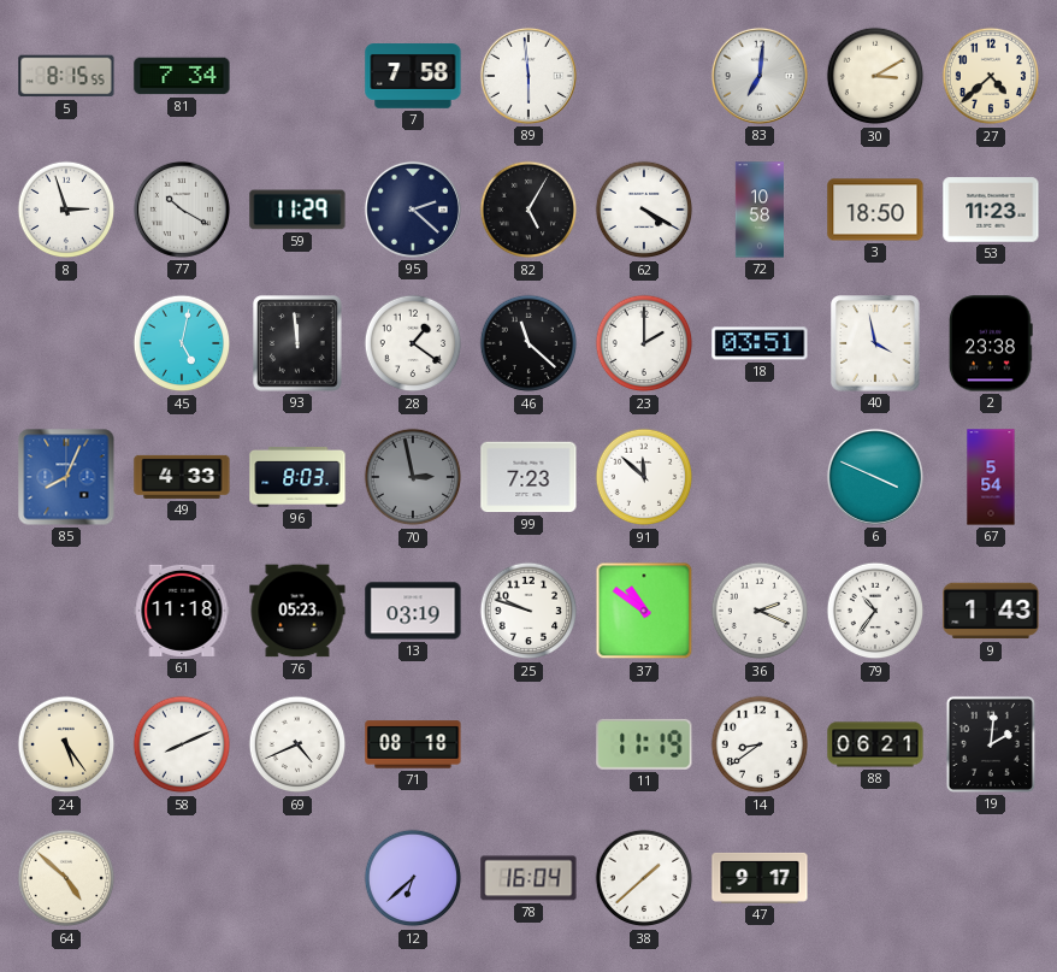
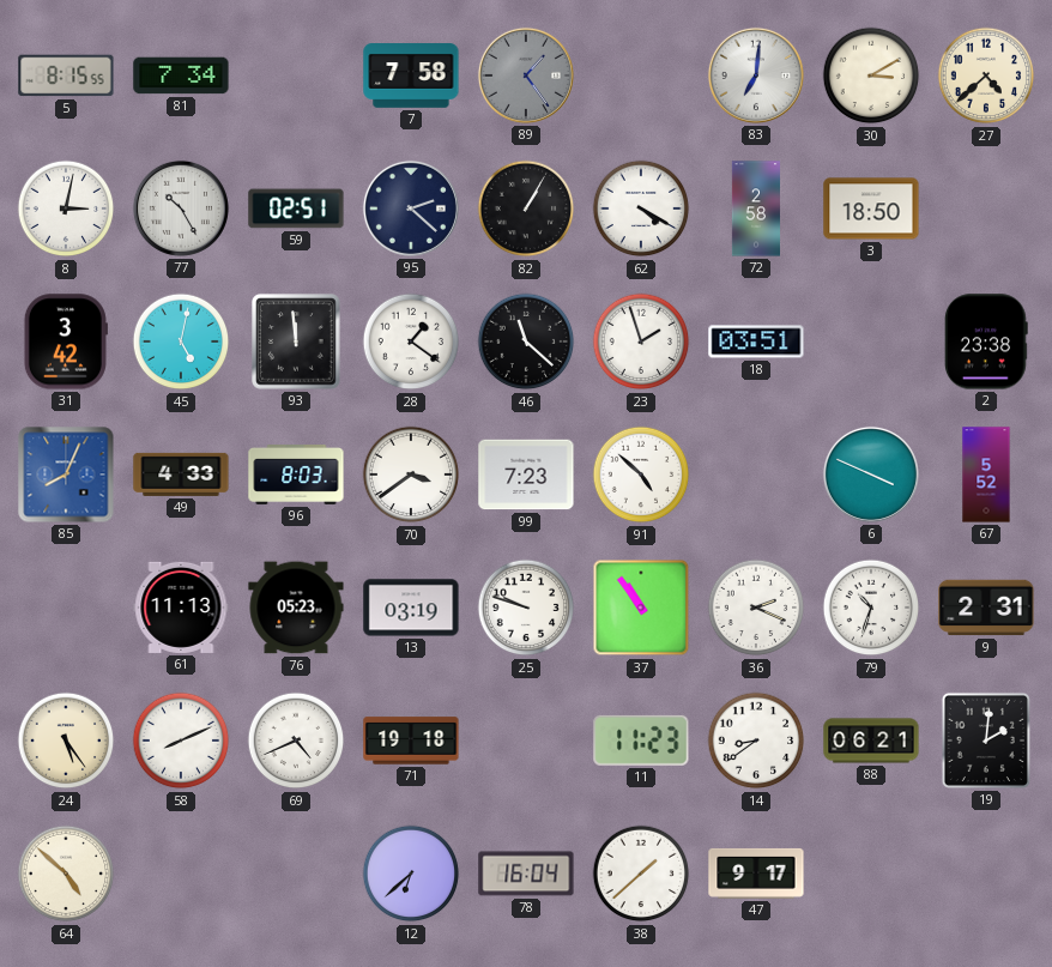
89: 5:59 -> 1:24
89 dial: white -> grey
8: 2:57 -> 3:02
77: 10:20 -> 10:25
59: 11:29 -> 02:51
82: 5:05 -> 1:05
72: 10:58 -> 2:58
53: 11:23 -> none
31: none -> 3:42
23: 2:00 -> 1:57
40: 3:58 -> none
70: 2:58 -> 3:39
70 dial: grey -> white
91: 11:52 -> 4:52
67: 5:54 -> 5:52
61: 11:18 -> 11:13
37: 10:51 -> 10:54
79: 10:36 -> 10:33
9: 1:43 -> 2:31
71: 08:18 -> 19:18
11: 11:19 -> 11:23
